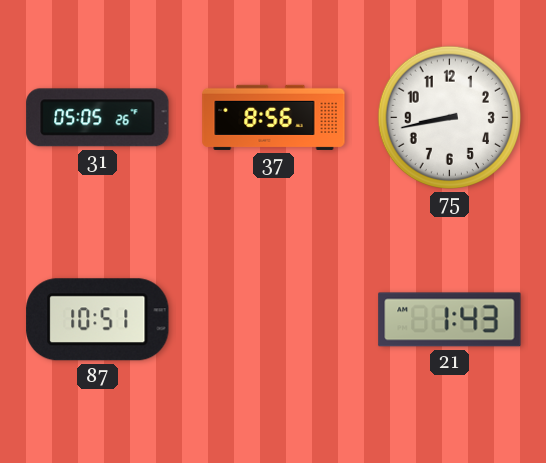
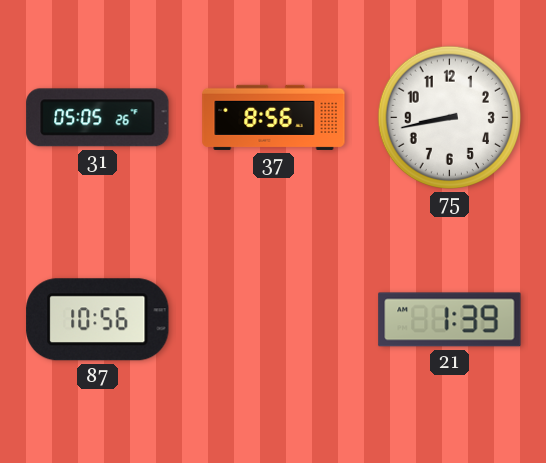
87: 10:51 -> 10:56
21: 1:43 -> 1:39
